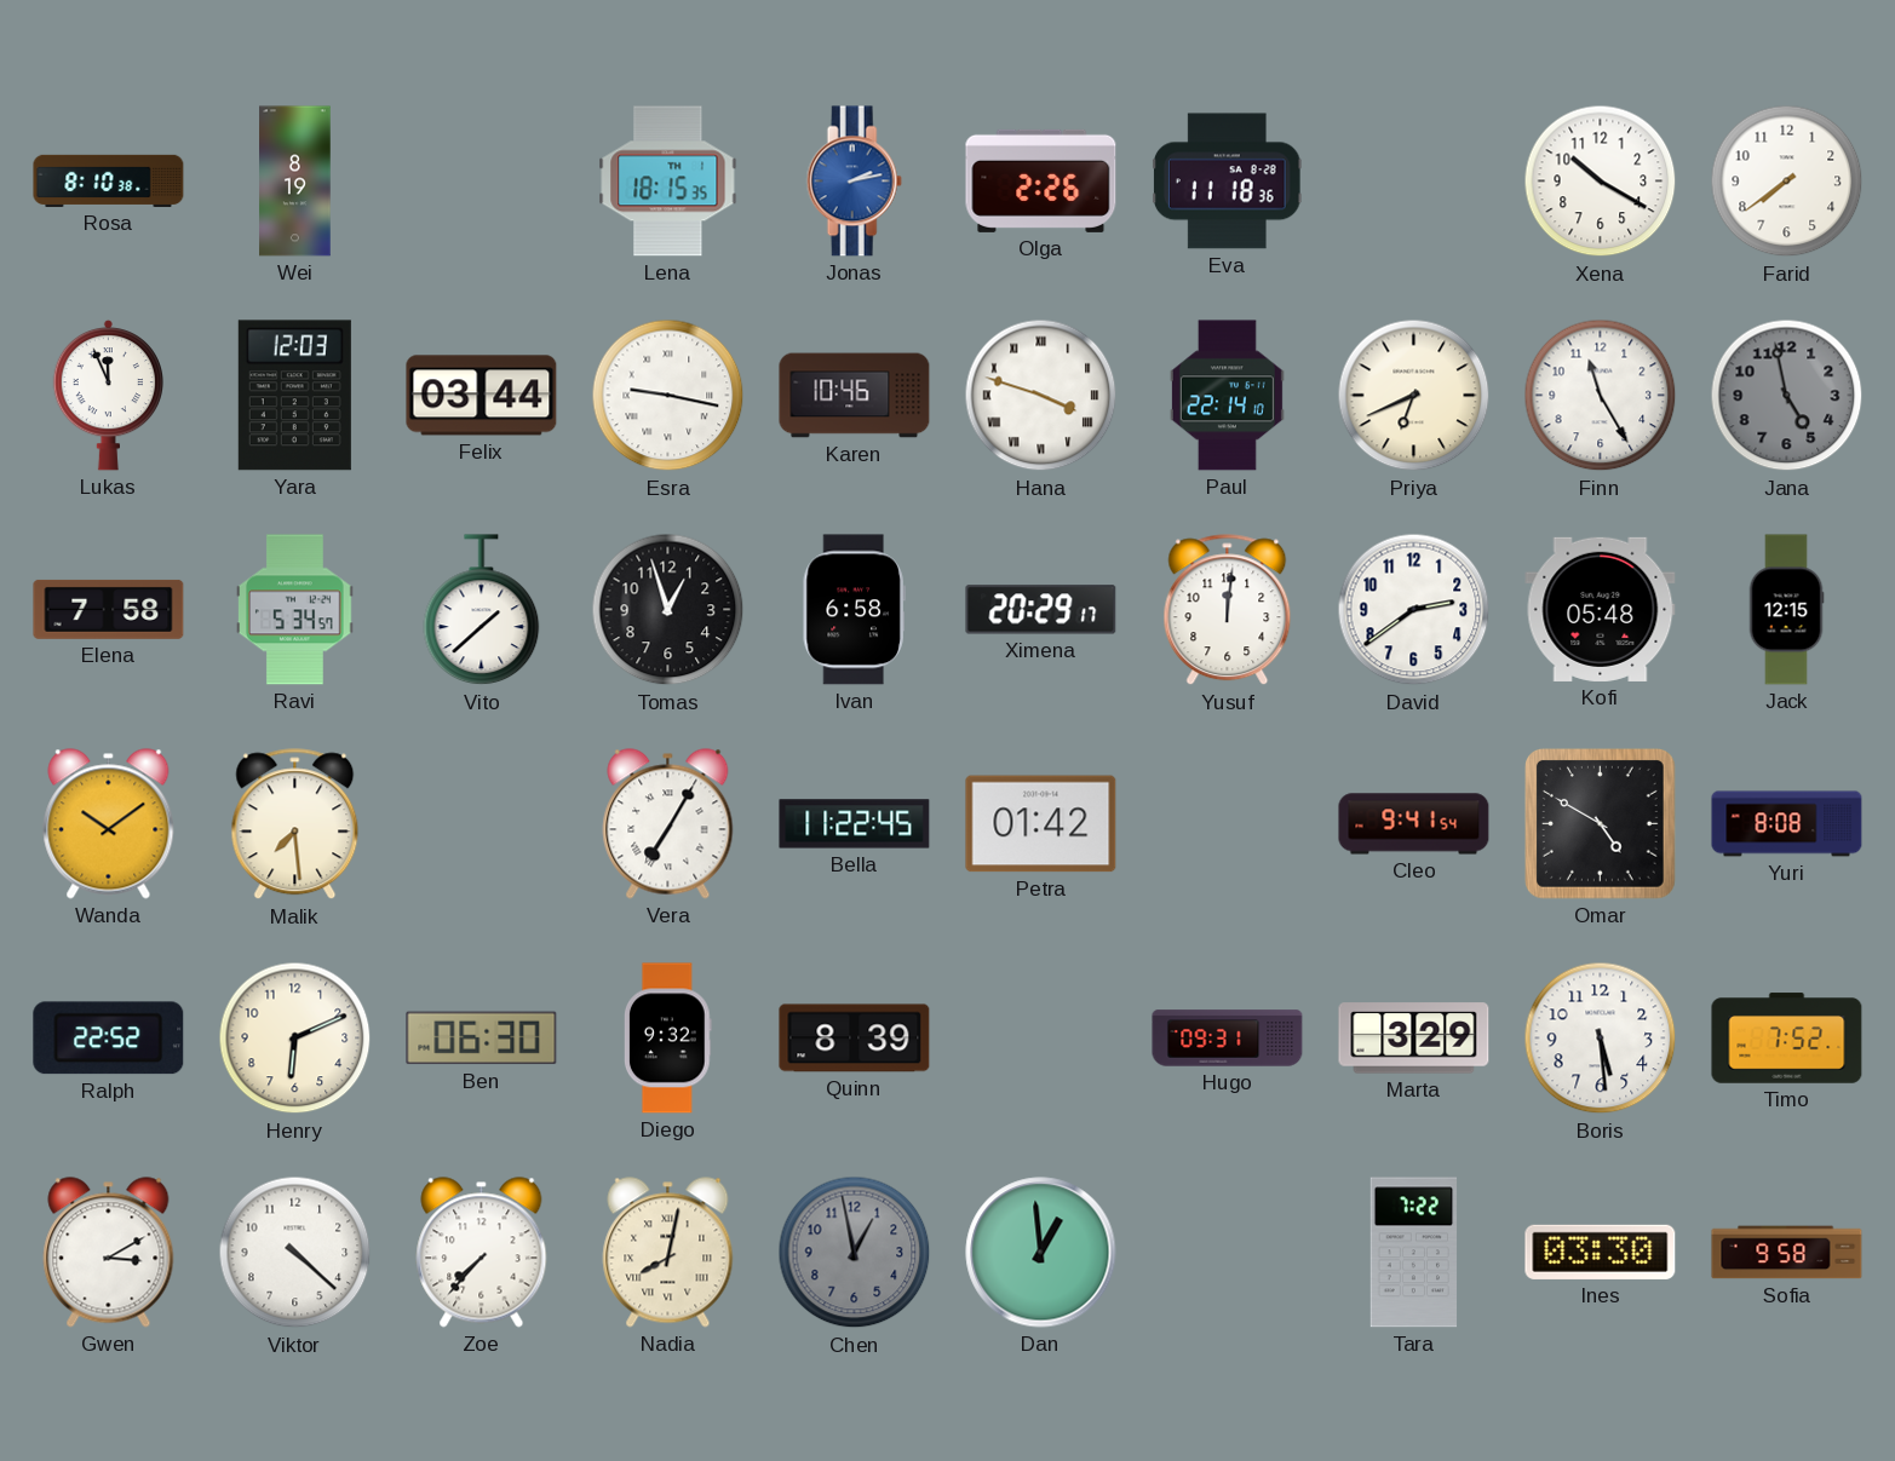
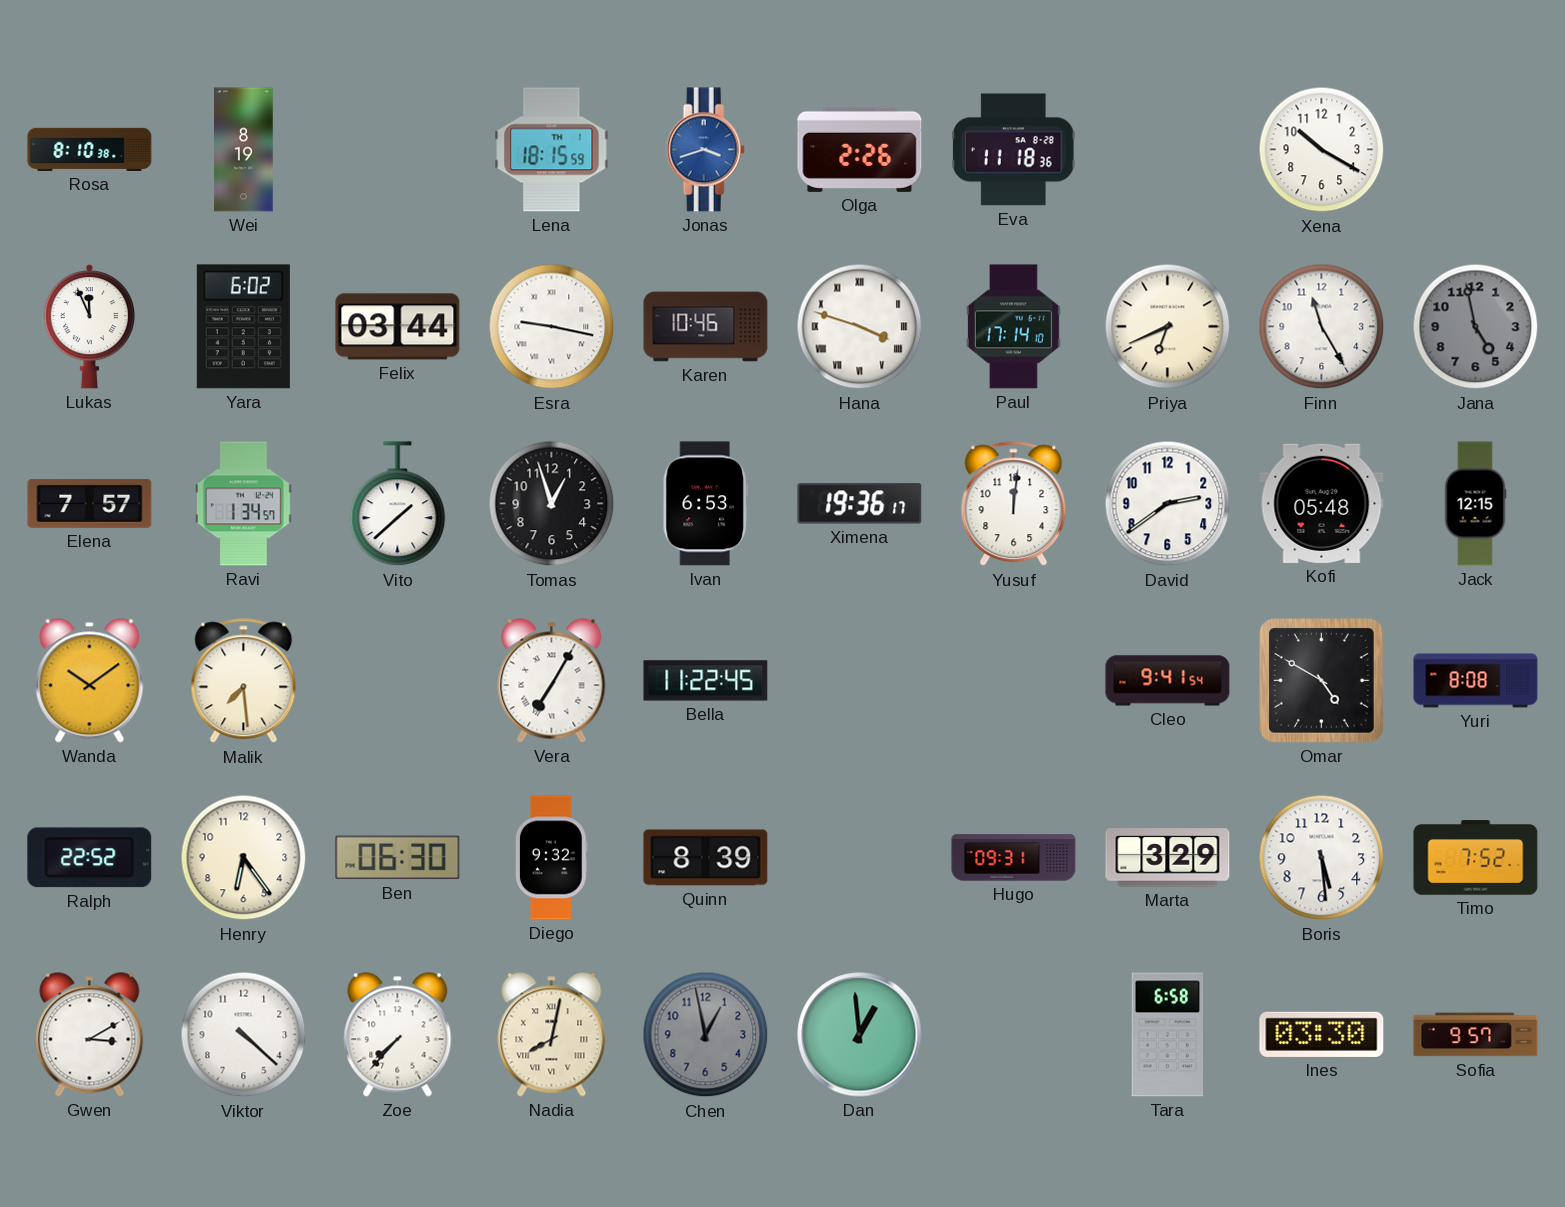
Lena: 18:15:35 -> 18:15:59
Jonas: 2:13 -> 3:42
Farid: 7:39 -> none
Yara: 12:03 -> 6:02
Paul: 22:14 -> 17:14
Elena: 7:58 -> 7:57
Ravi: 5:34 -> 1:34
Ivan: 6:58 -> 6:53
Ximena: 20:29 -> 19:36
Petra: 01:42 -> none
Henry: 6:11 -> 6:24
Tara: 7:22 -> 6:58
Sofia: 9:58 -> 9:57
